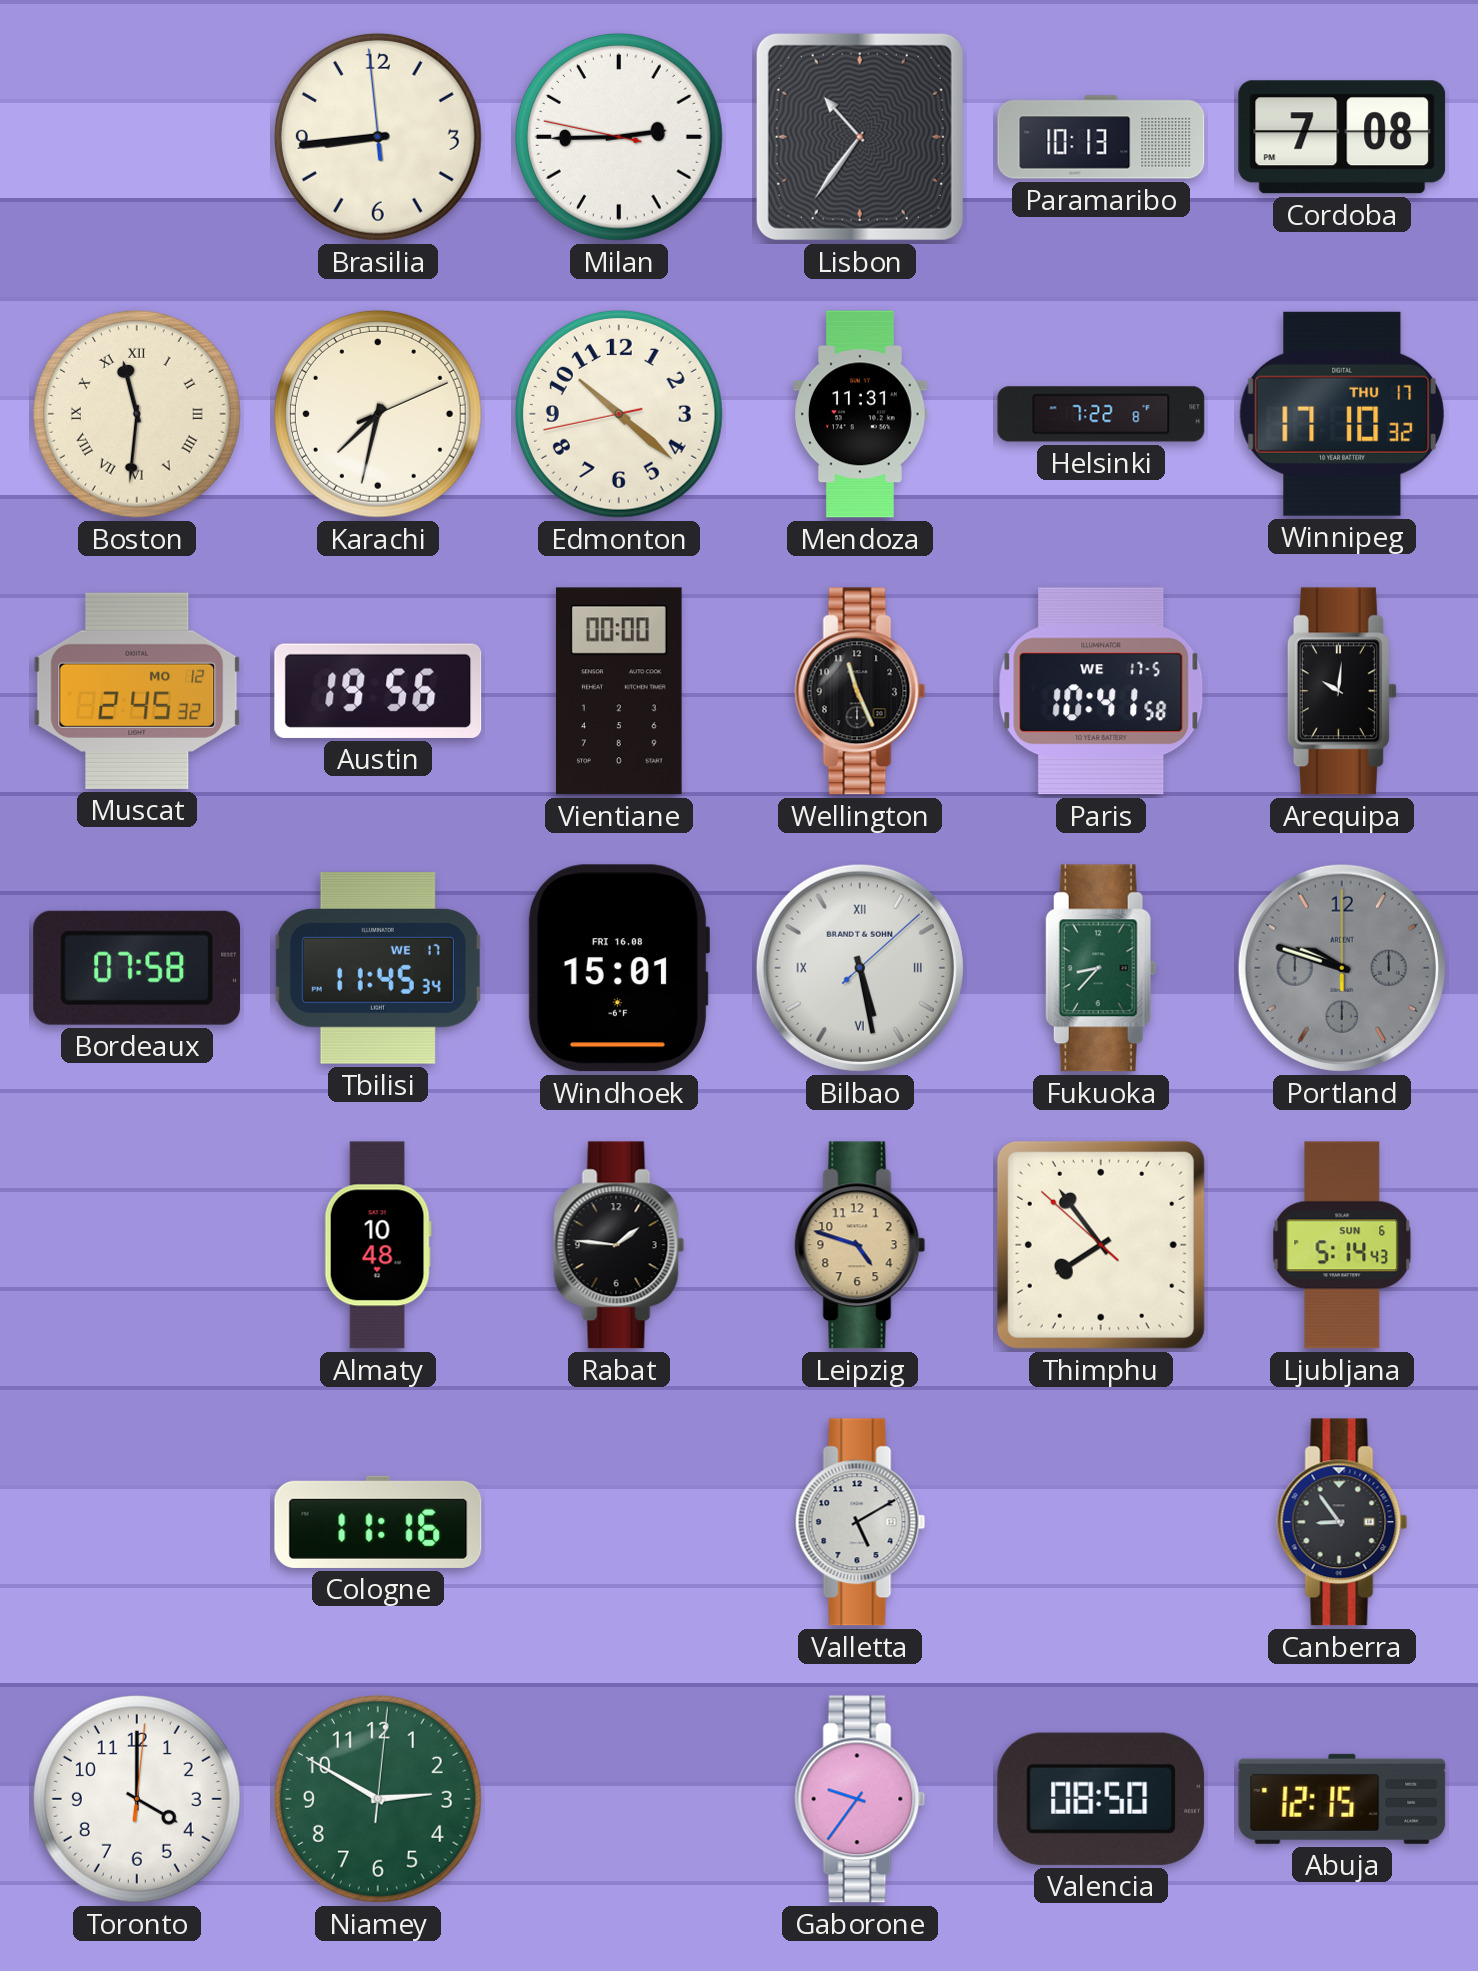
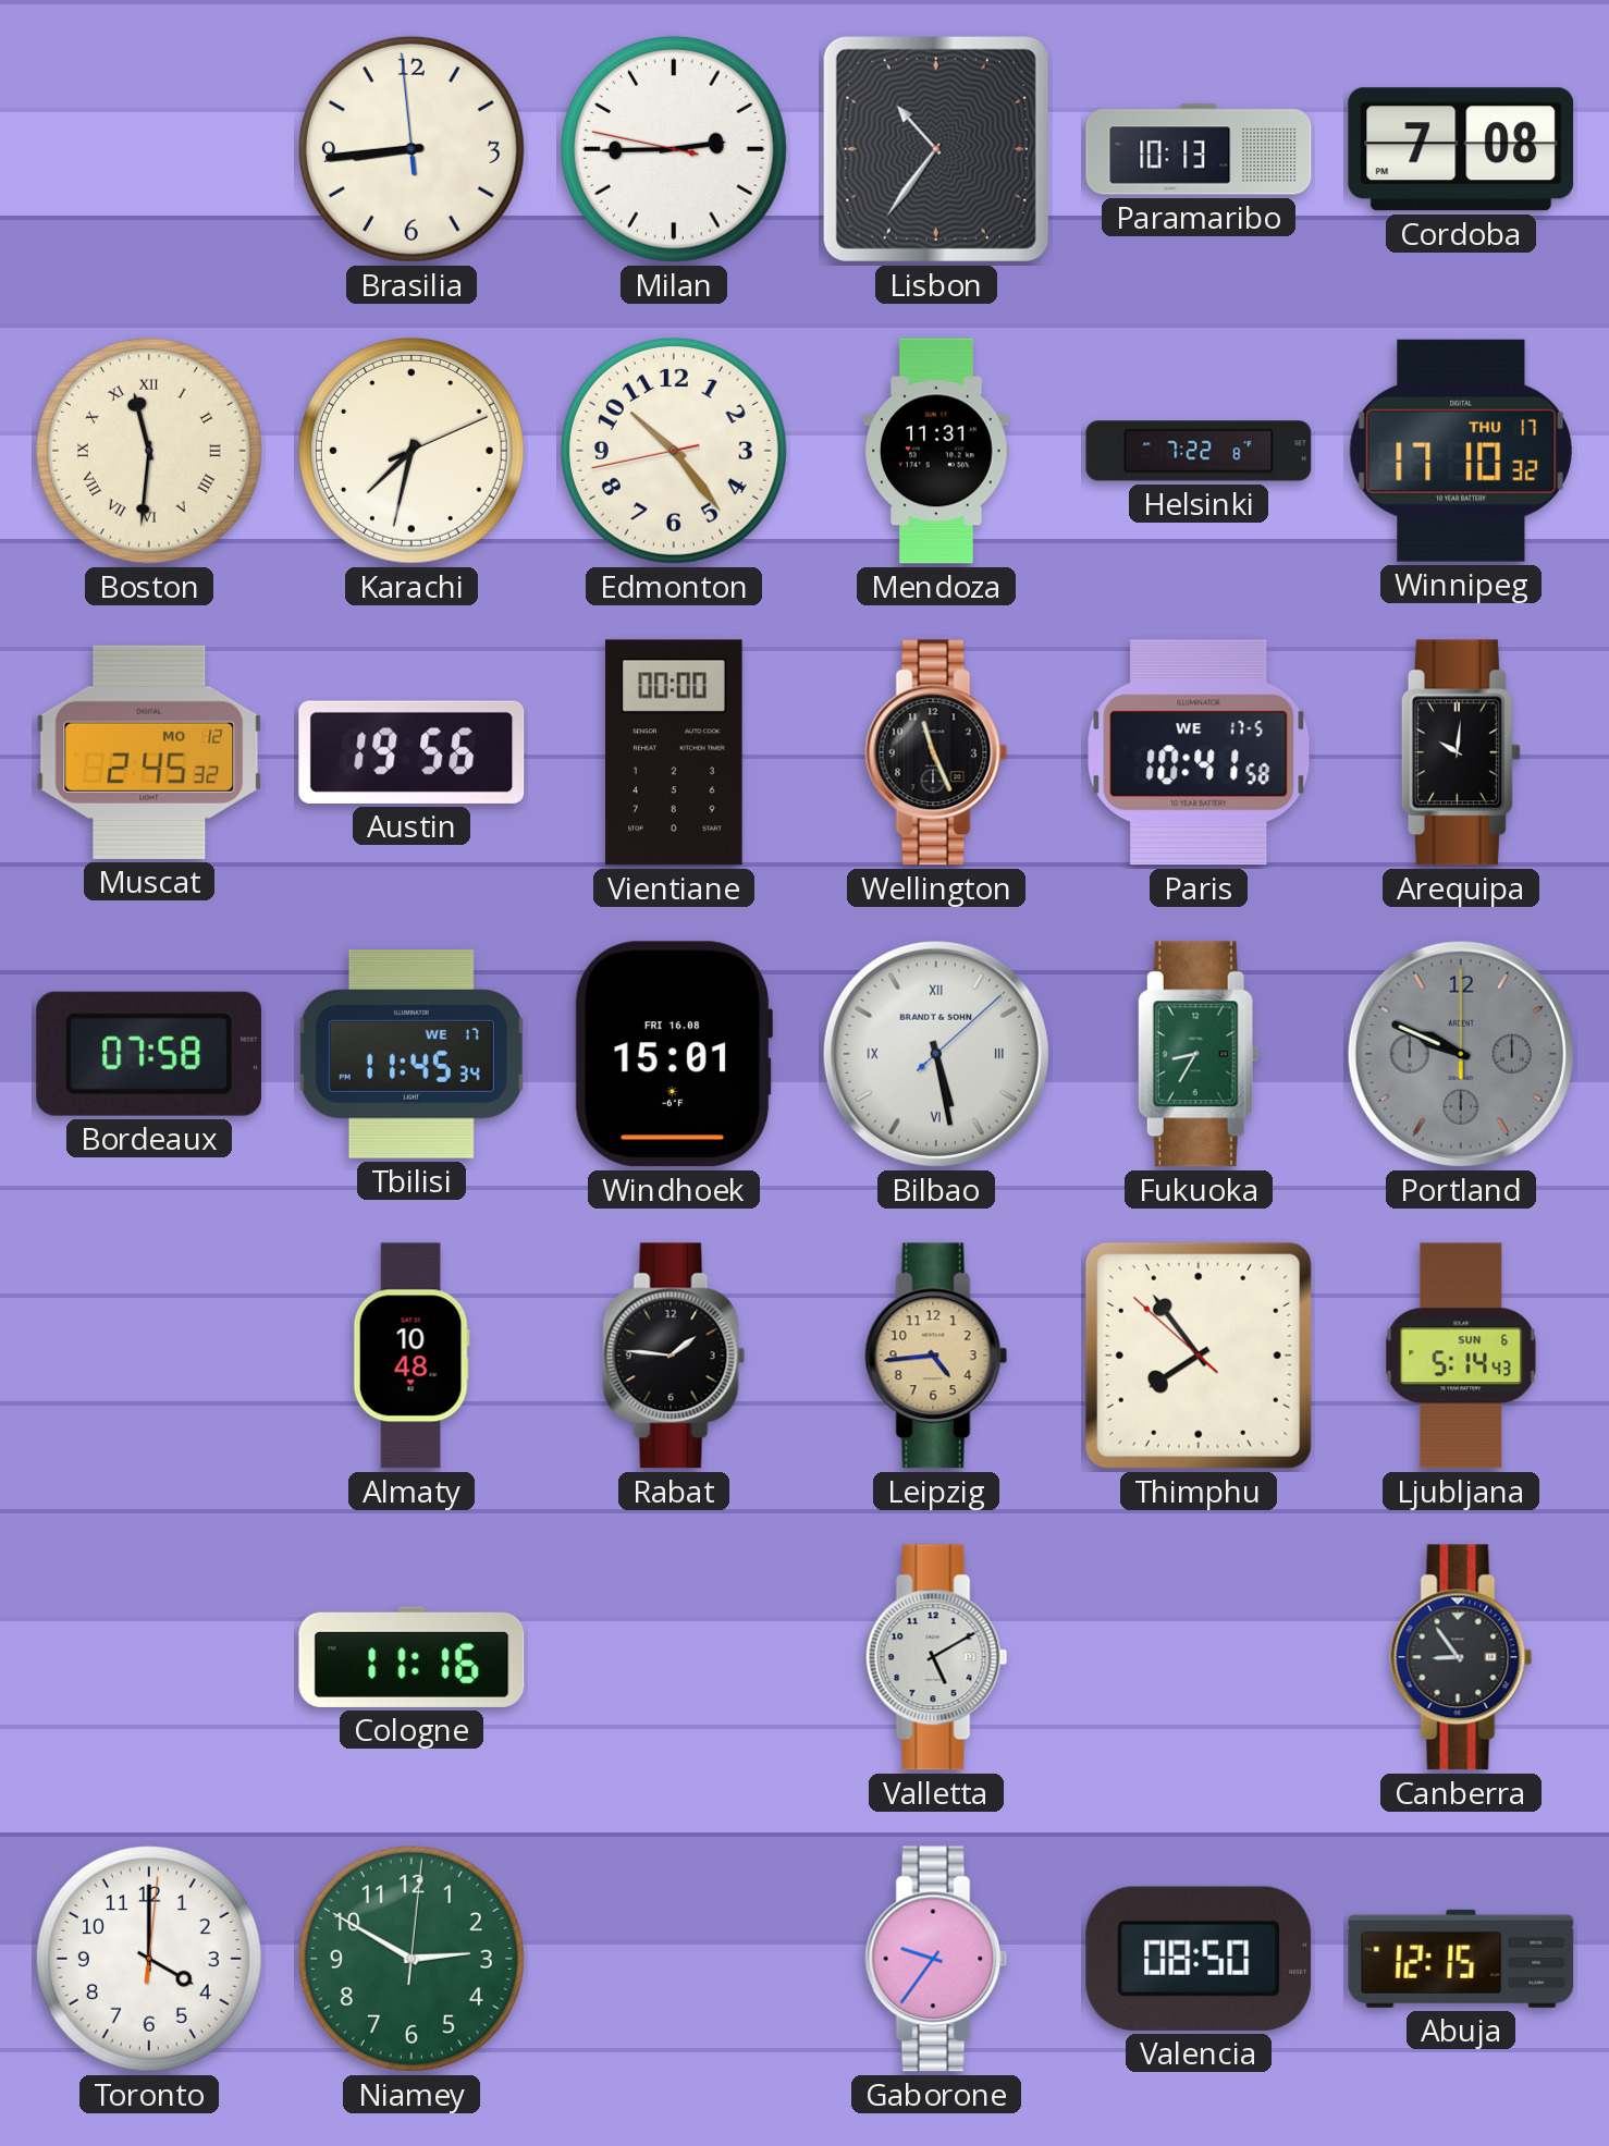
Edmonton: 10:21 -> 10:23
Fukuoka: 8:37 -> 8:35
Portland: 9:48 -> 9:49
Leipzig: 4:48 -> 4:44
